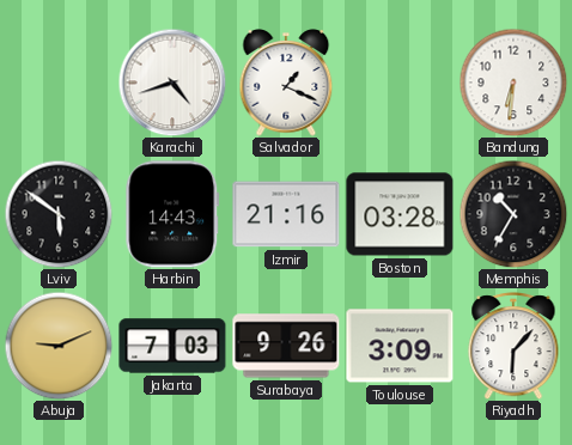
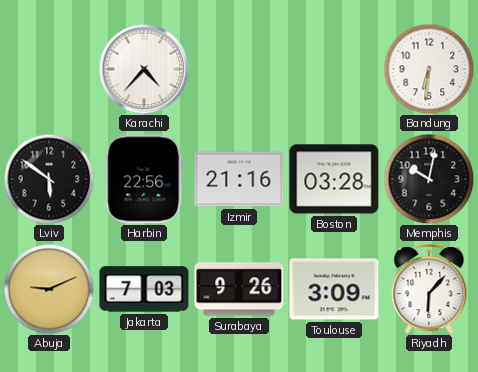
Karachi: 4:42 -> 4:37
Salvador: 1:19 -> none
Harbin: 14:43 -> 22:56
Memphis: 10:35 -> 10:02
